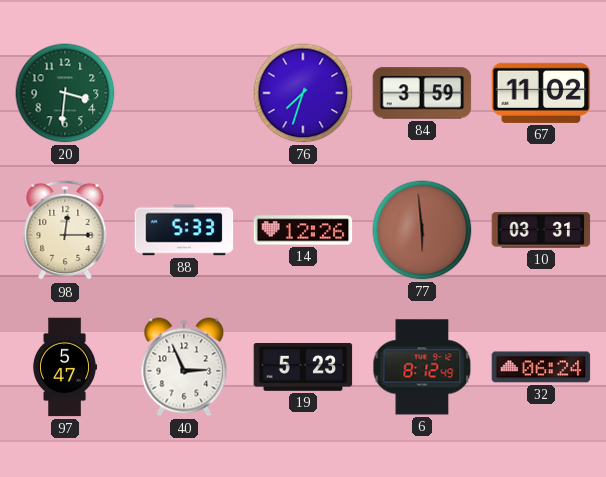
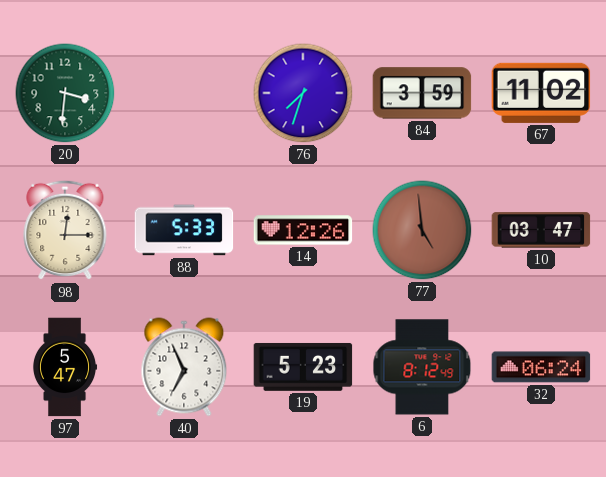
77: 5:59 -> 4:59
10: 03:31 -> 03:47
40: 2:56 -> 6:56
